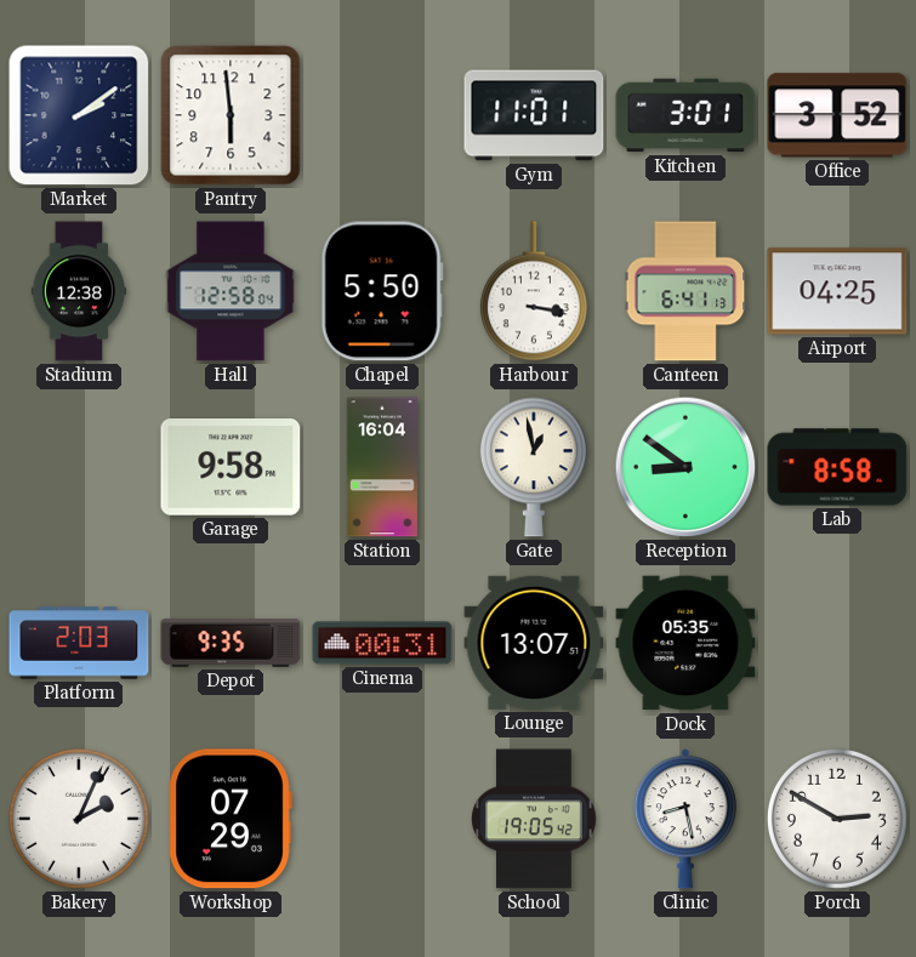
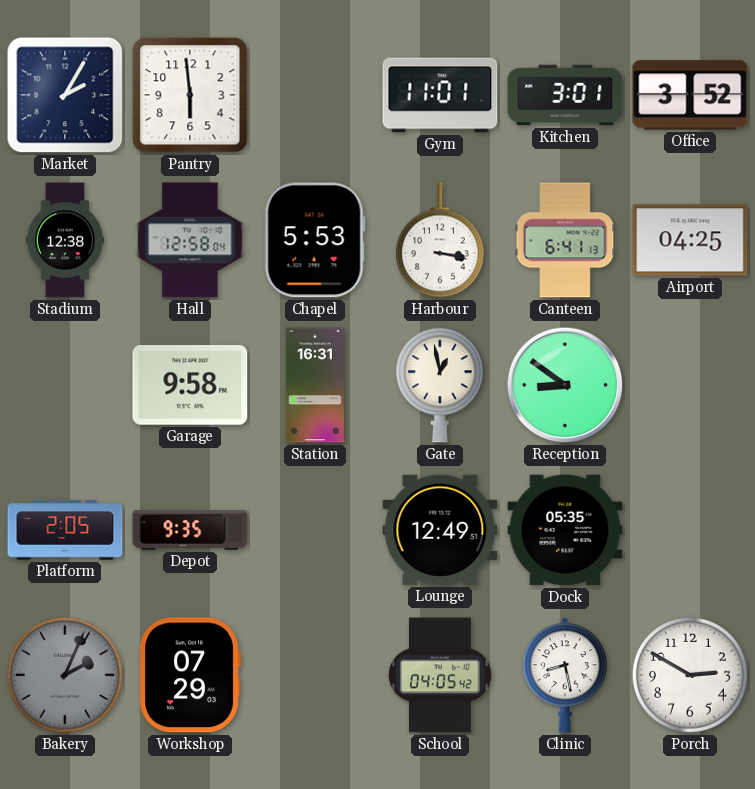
Market: 2:09 -> 2:05
Chapel: 5:50 -> 5:53
Station: 16:04 -> 16:31
Lab: 8:58 -> none
Platform: 2:03 -> 2:05
Cinema: 00:31 -> none
Lounge: 13:07 -> 12:49
Bakery dial: white -> grey
School: 19:05 -> 04:05
